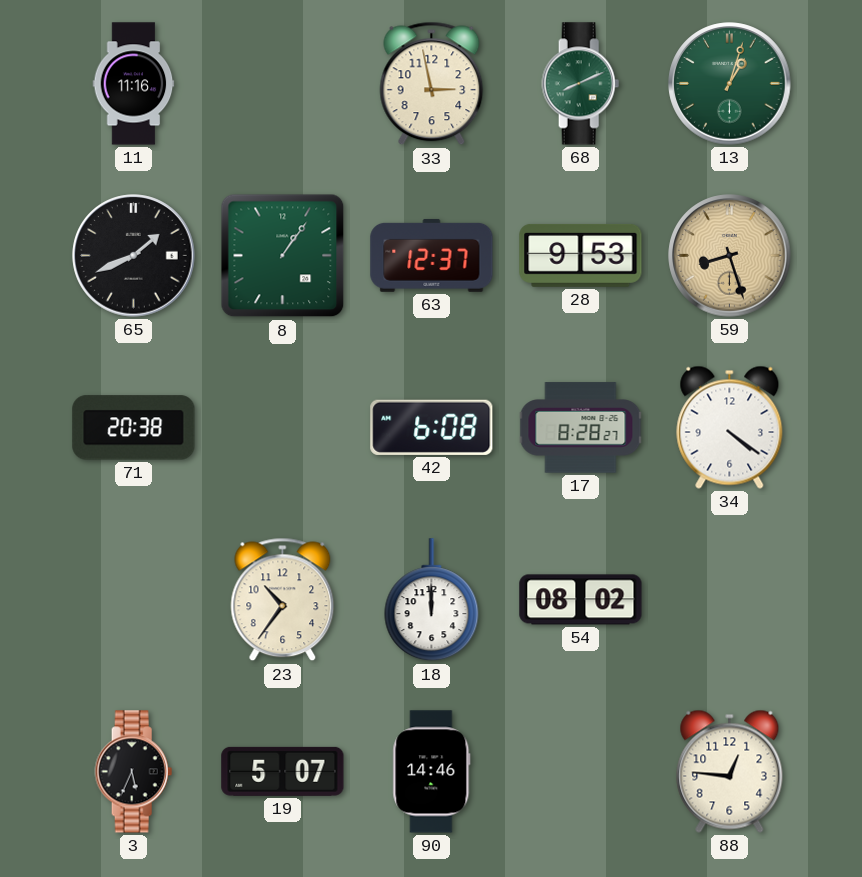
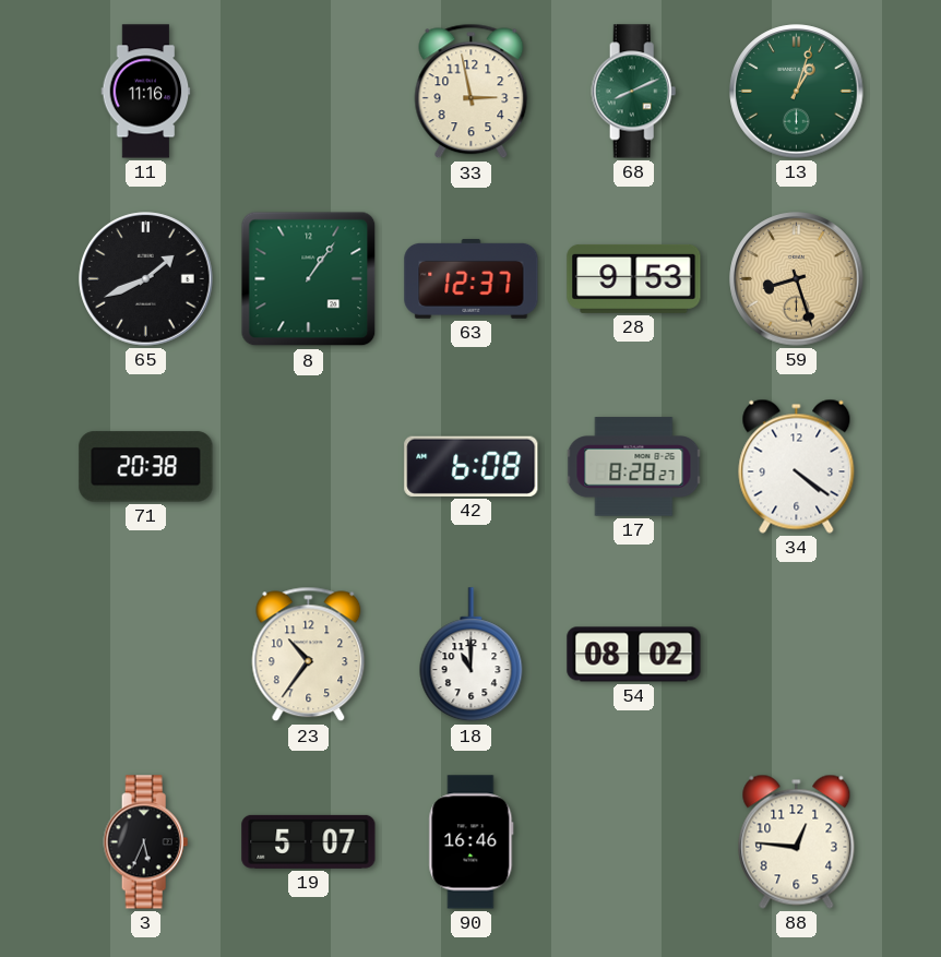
18: 12:00 -> 11:00
90: 14:46 -> 16:46
